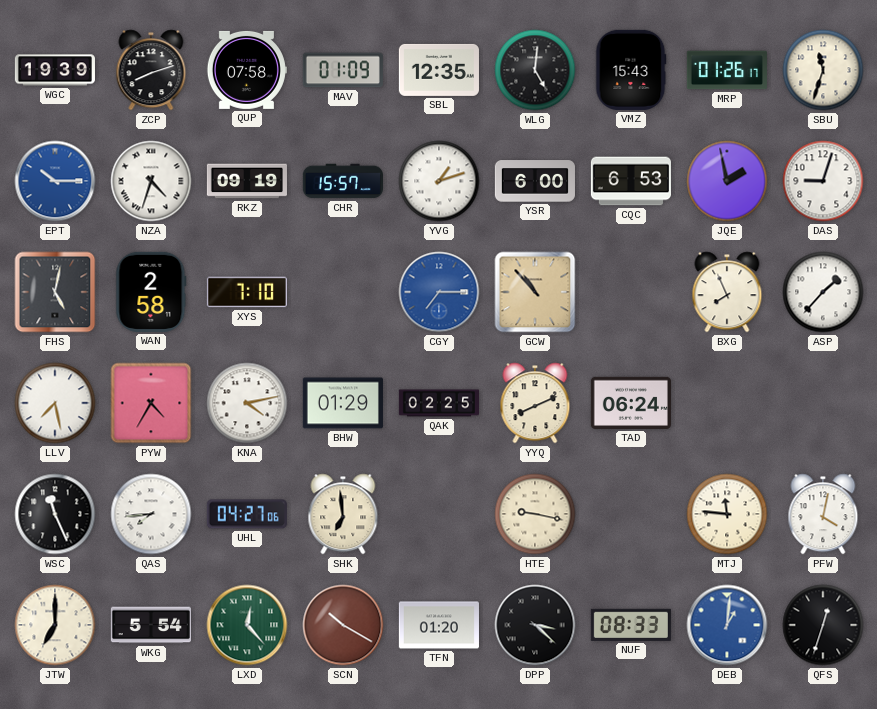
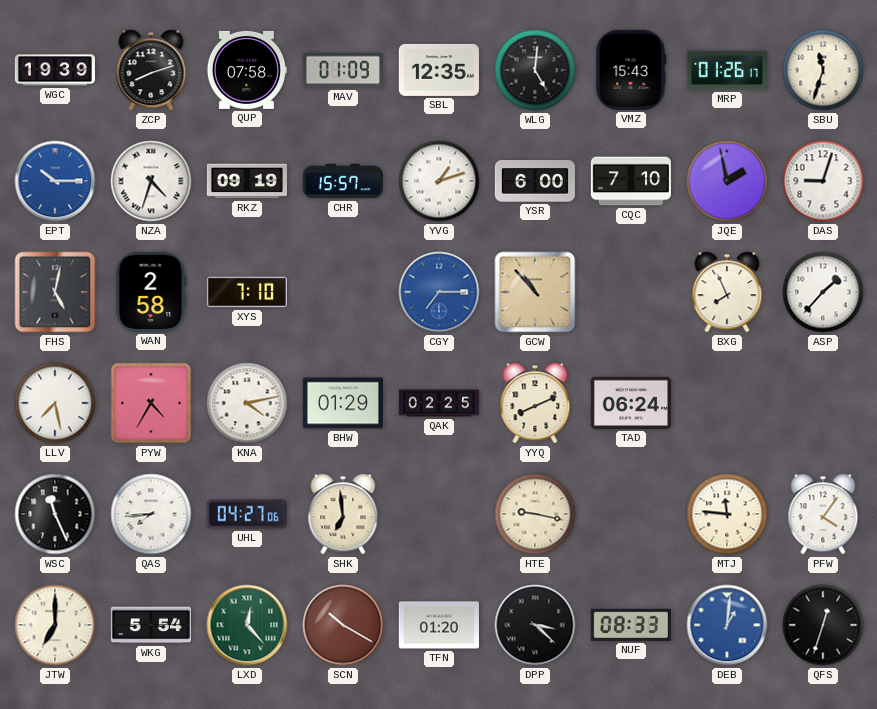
CQC: 6:53 -> 7:10
PFW: 4:02 -> 4:06
